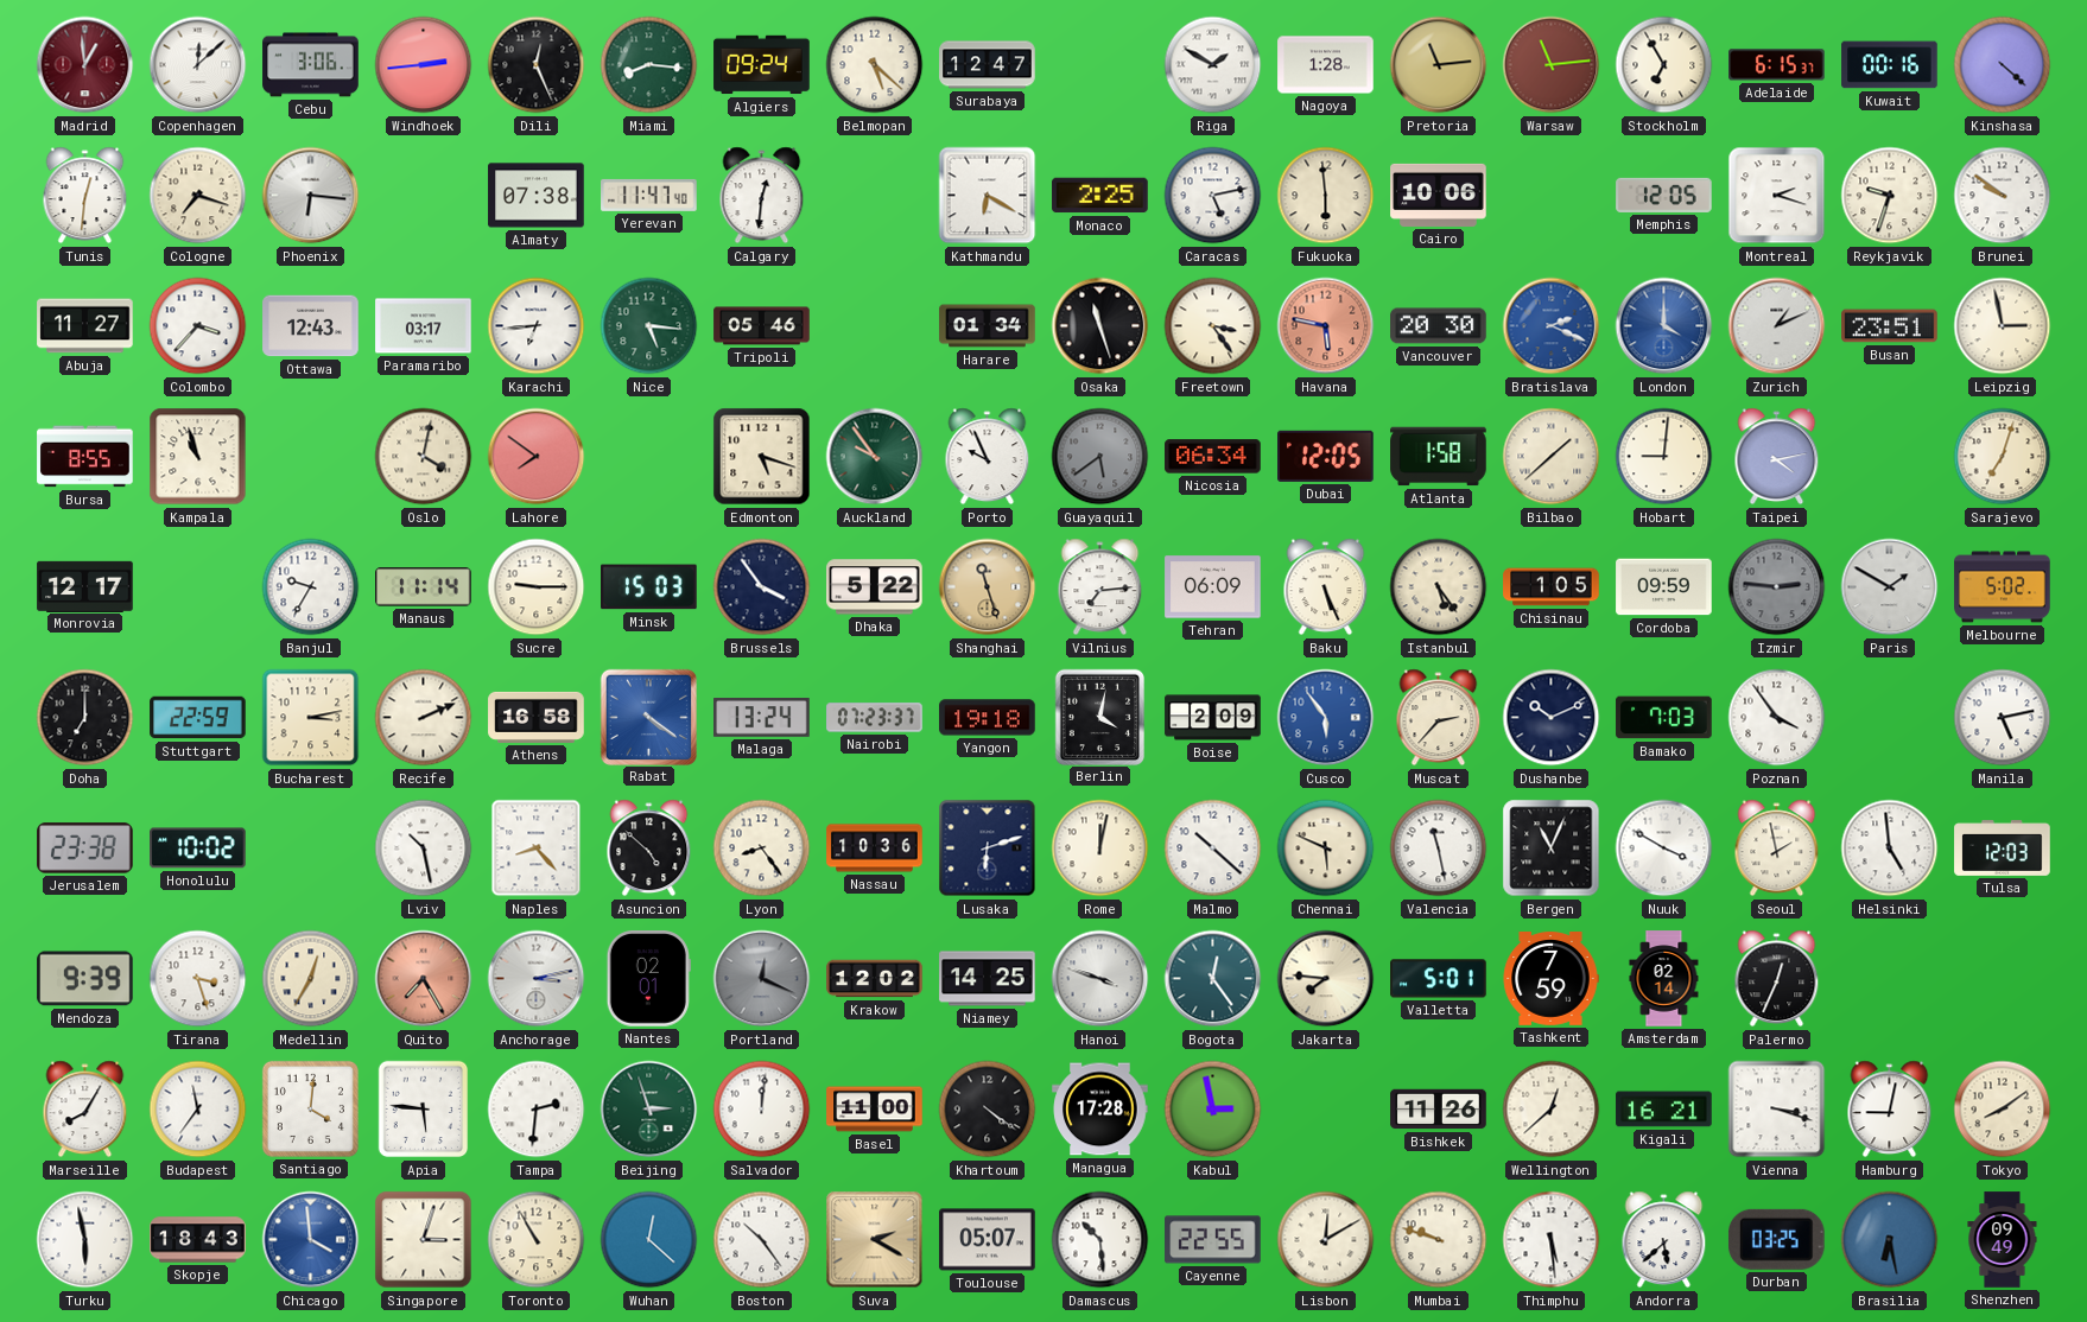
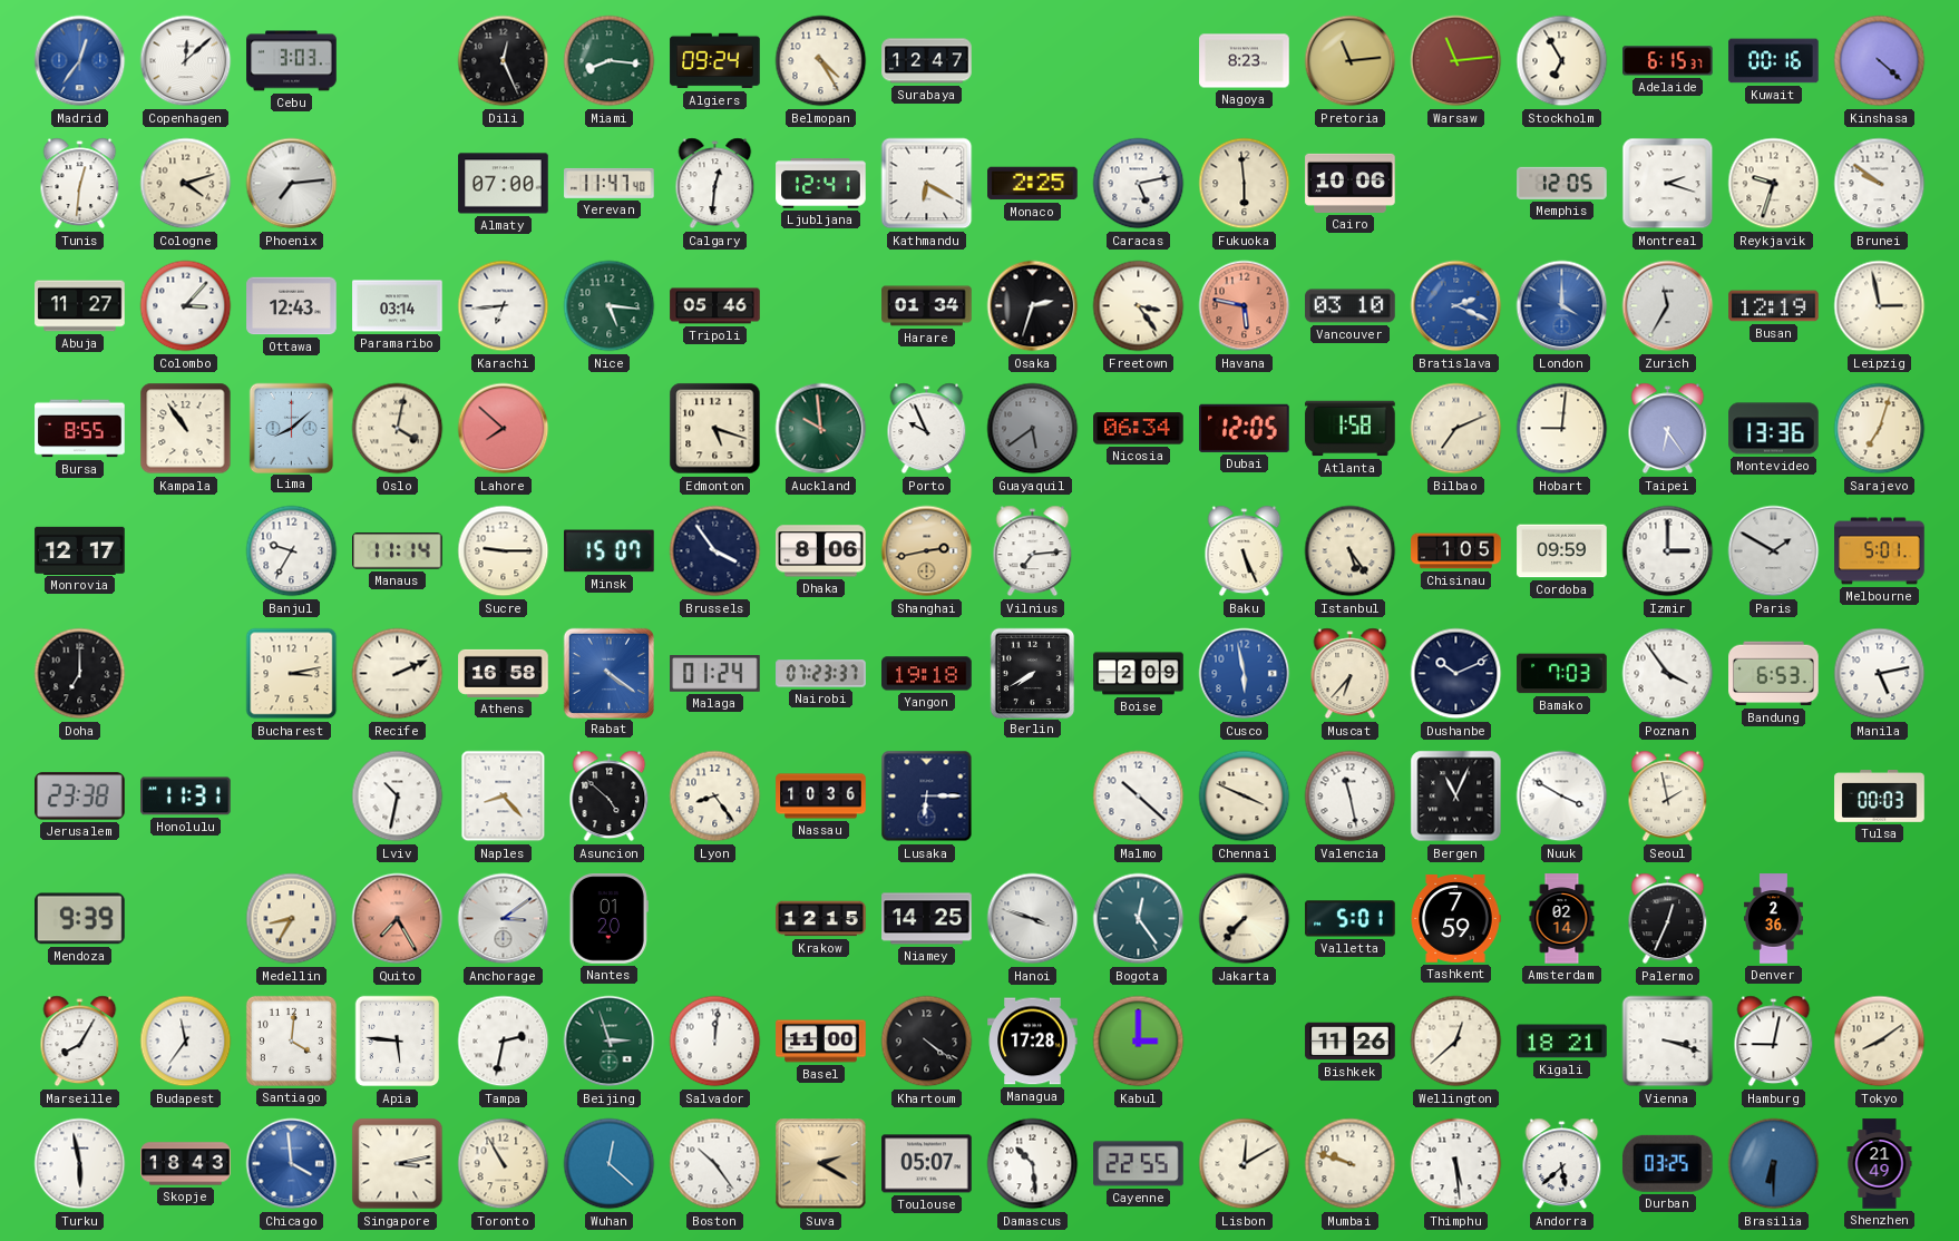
Madrid: 12:59 -> 12:36
Madrid dial: burgundy -> blue
Cebu: 3:06 -> 3:03
Windhoek: 2:44 -> none
Belmopan: 5:22 -> 4:25
Riga: 1:50 -> none
Nagoya: 1:28 -> 8:23
Cologne: 7:18 -> 4:12
Phoenix: 6:16 -> 7:14
Almaty: 07:38 -> 07:00
Ljubljana: none -> 12:41
Colombo: 3:37 -> 3:07
Paramaribo: 03:17 -> 03:14
Osaka: 11:27 -> 2:33
Vancouver: 20:30 -> 03:10
Zurich: 1:11 -> 11:35
Busan: 23:51 -> 12:19
Kampala: 10:57 -> 10:54
Lima: none -> 8:08
Lahore: 7:51 -> 7:52
Auckland: 9:54 -> 9:59
Bilbao: 1:38 -> 7:11
Taipei: 4:13 -> 6:24
Montevideo: none -> 13:36
Minsk: 15:03 -> 15:07
Dhaka: 5:22 -> 8:06
Shanghai: 11:27 -> 2:43
Tehran: 06:09 -> none
Izmir: 2:46 -> 3:00
Izmir dial: grey -> white
Melbourne: 5:02 -> 5:01
Stuttgart: 22:59 -> none
Malaga: 13:24 -> 01:24
Berlin: 4:02 -> 7:40
Cusco: 5:54 -> 5:58
Muscat: 2:37 -> 6:37
Bandung: none -> 6:53
Honolulu: 10:02 -> 11:31
Lviv: 10:28 -> 10:32
Lusaka: 6:12 -> 6:15
Rome: 12:02 -> none
Chennai: 5:49 -> 3:49
Helsinki: 4:59 -> none
Tulsa: 12:03 -> 00:03
Tirana: 3:27 -> none
Medellin: 12:35 -> 8:35
Anchorage: 3:13 -> 3:09
Nantes: 02:01 -> 01:20
Portland: 12:19 -> none
Krakow: 12:02 -> 12:15
Jakarta: 7:46 -> 7:37
Denver: none -> 2:36
Tampa: 2:31 -> 2:32
Kabul: 2:58 -> 3:00
Kigali: 16:21 -> 18:21
Singapore: 3:03 -> 3:13
Brasilia: 6:28 -> 6:30
Shenzhen: 09:49 -> 21:49
